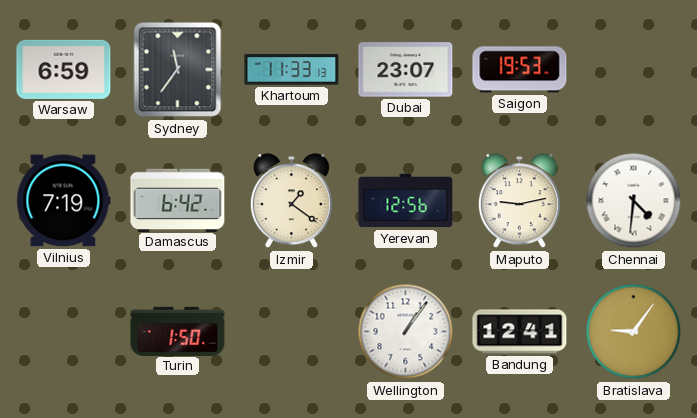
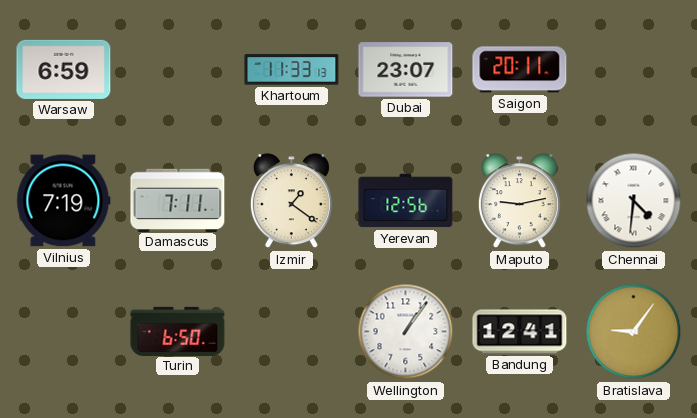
Sydney: 11:36 -> none
Saigon: 19:53 -> 20:11
Damascus: 6:42 -> 7:11
Turin: 1:50 -> 6:50
